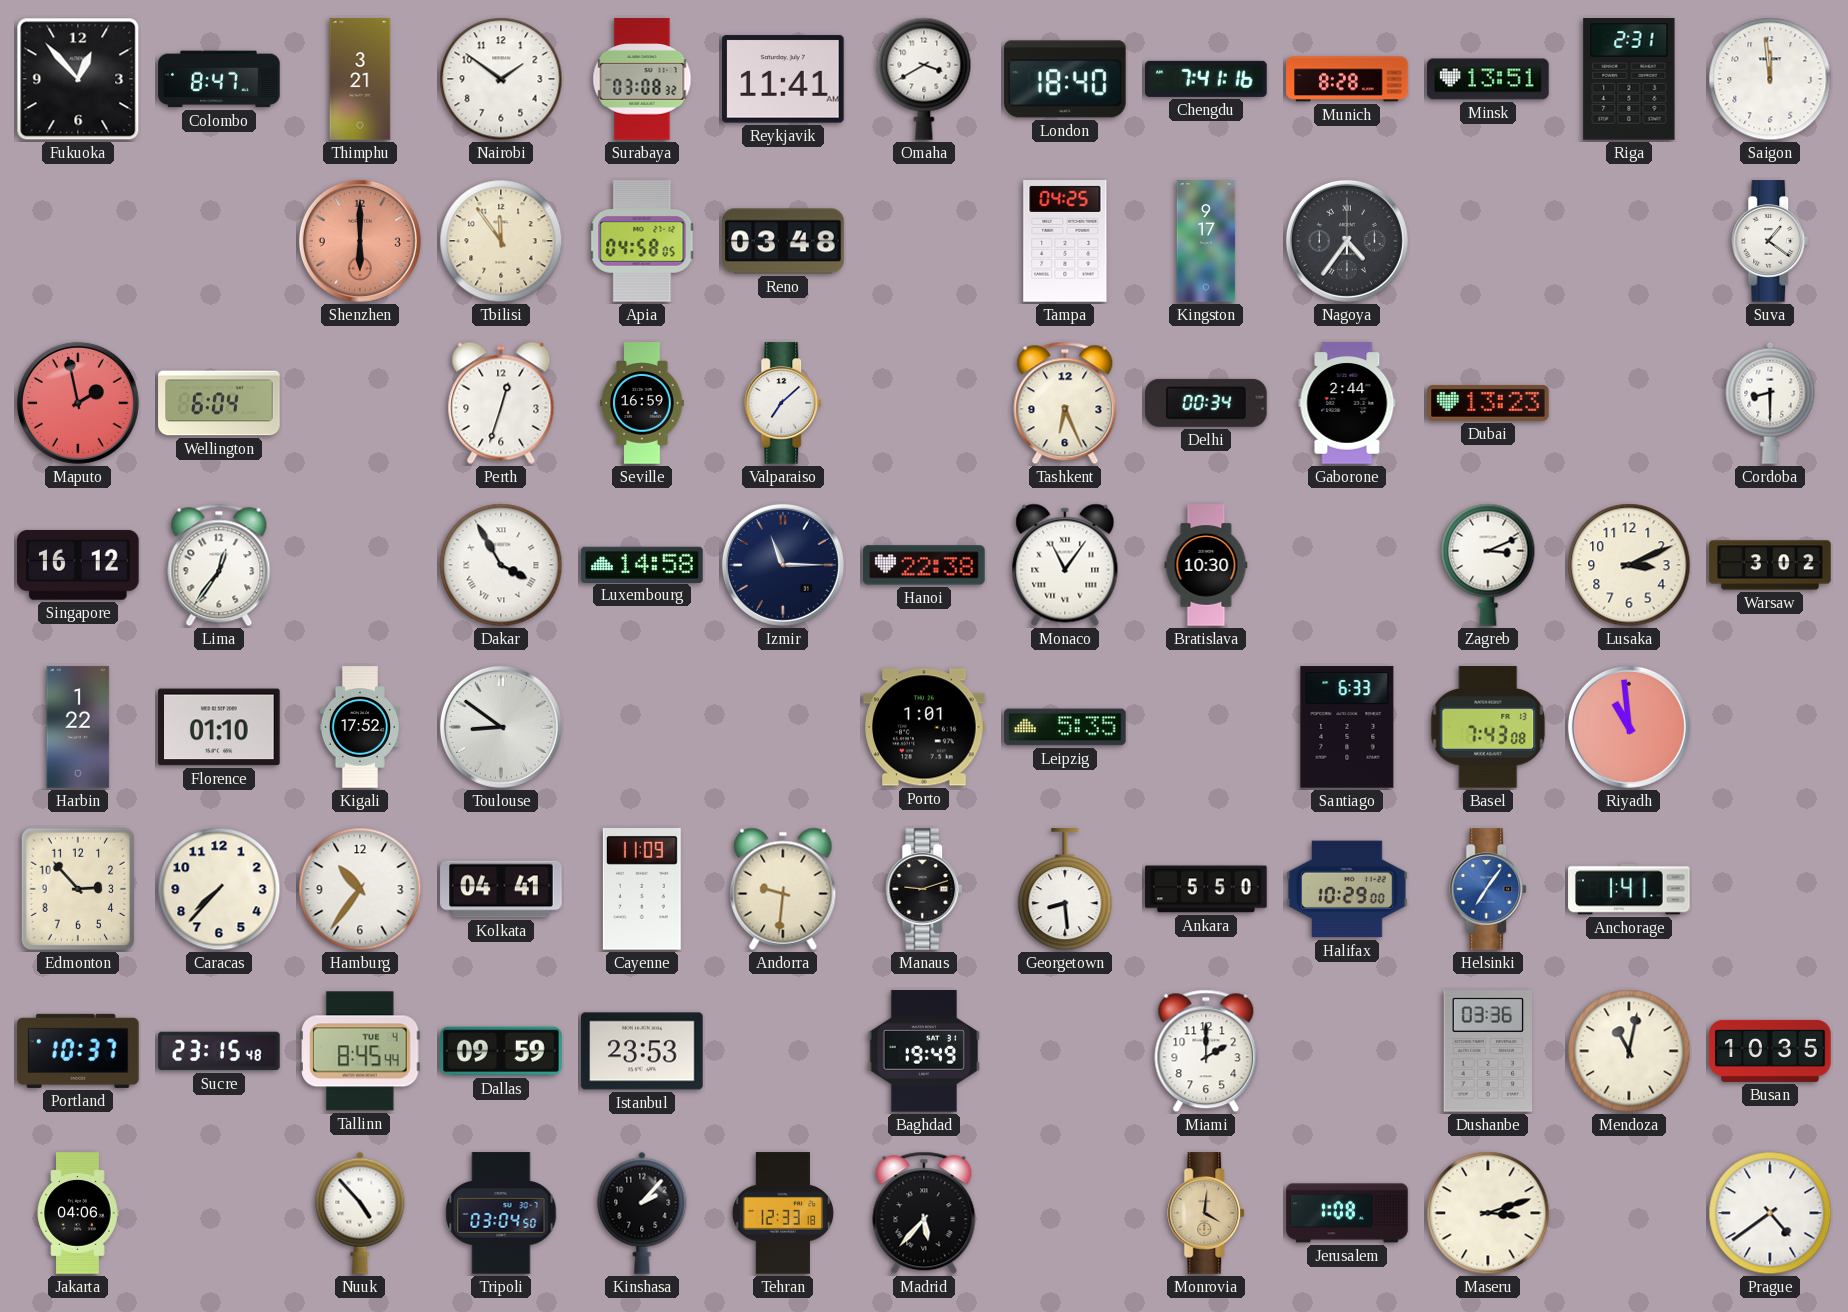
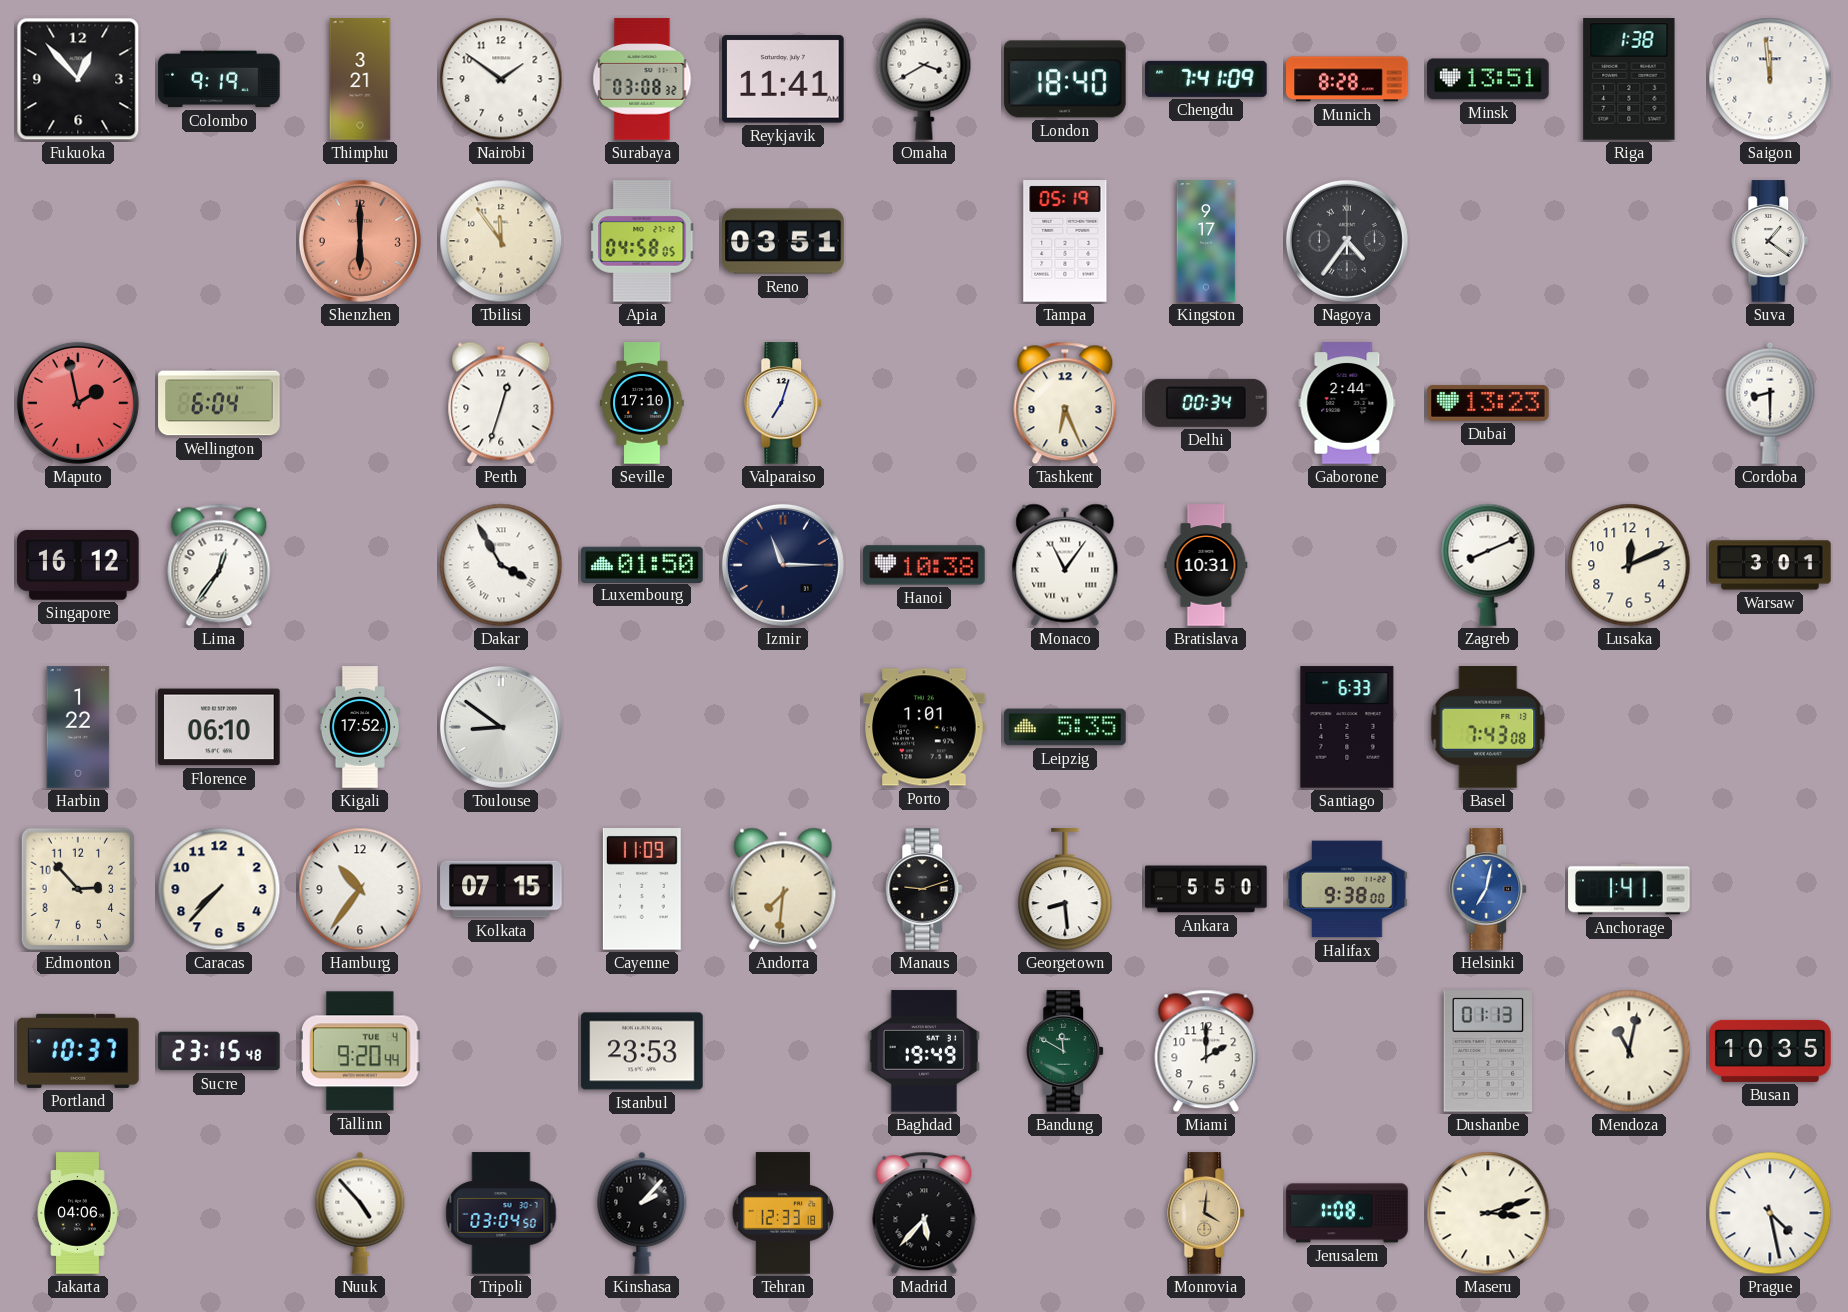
Colombo: 8:47 -> 9:19
Chengdu: 7:41:16 -> 7:41:09
Riga: 2:31 -> 1:38
Reno: 03:48 -> 03:51
Tampa: 04:25 -> 05:19
Seville: 16:59 -> 17:10
Valparaiso: 7:08 -> 7:03
Luxembourg: 14:58 -> 01:50
Hanoi: 22:38 -> 10:38
Bratislava: 10:30 -> 10:31
Zagreb: 3:11 -> 8:11
Lusaka: 3:11 -> 12:11
Warsaw: 3:02 -> 3:01
Florence: 01:10 -> 06:10
Riyadh: 10:59 -> none
Kolkata: 04:41 -> 07:15
Andorra: 9:31 -> 7:31
Halifax: 10:29 -> 9:38
Helsinki: 7:06 -> 7:02
Tallinn: 8:45 -> 9:20
Dallas: 09:59 -> none
Bandung: none -> 11:50
Dushanbe: 03:36 -> 01:13
Prague: 4:39 -> 4:28
